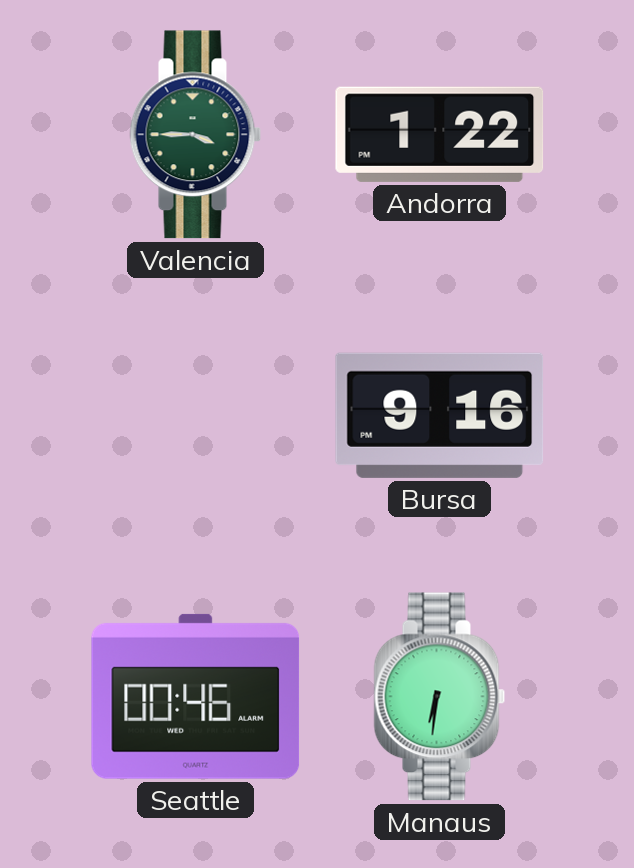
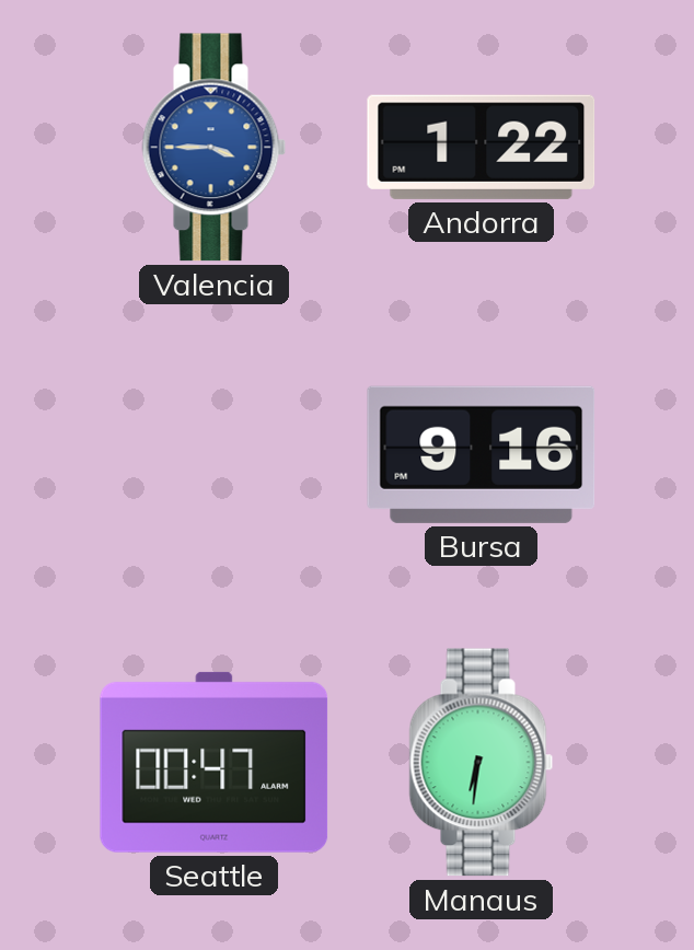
Valencia dial: green -> blue
Seattle: 00:46 -> 00:47
